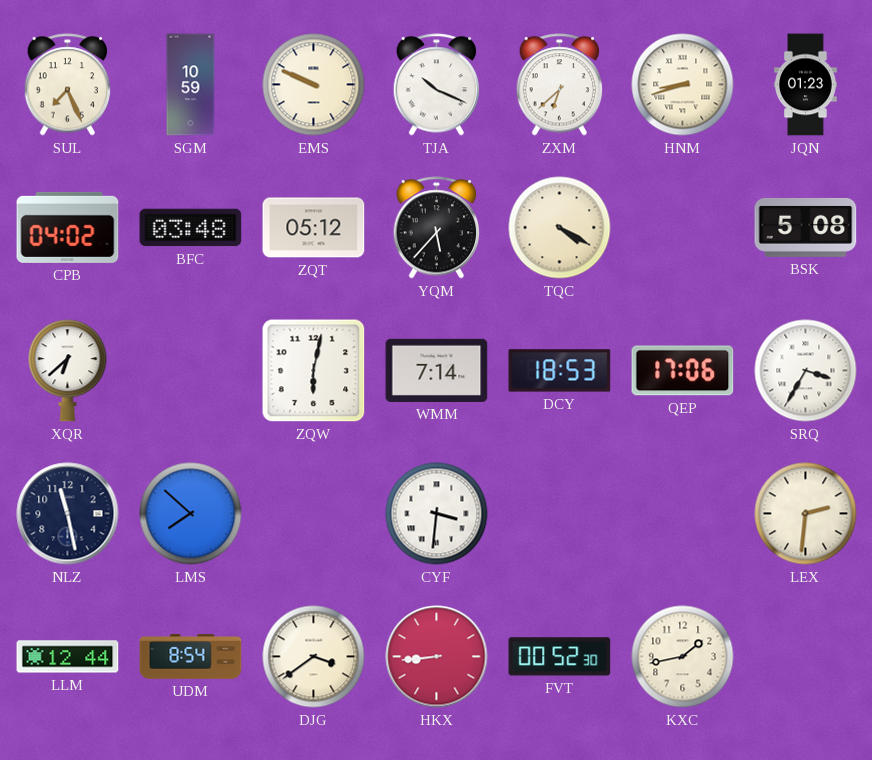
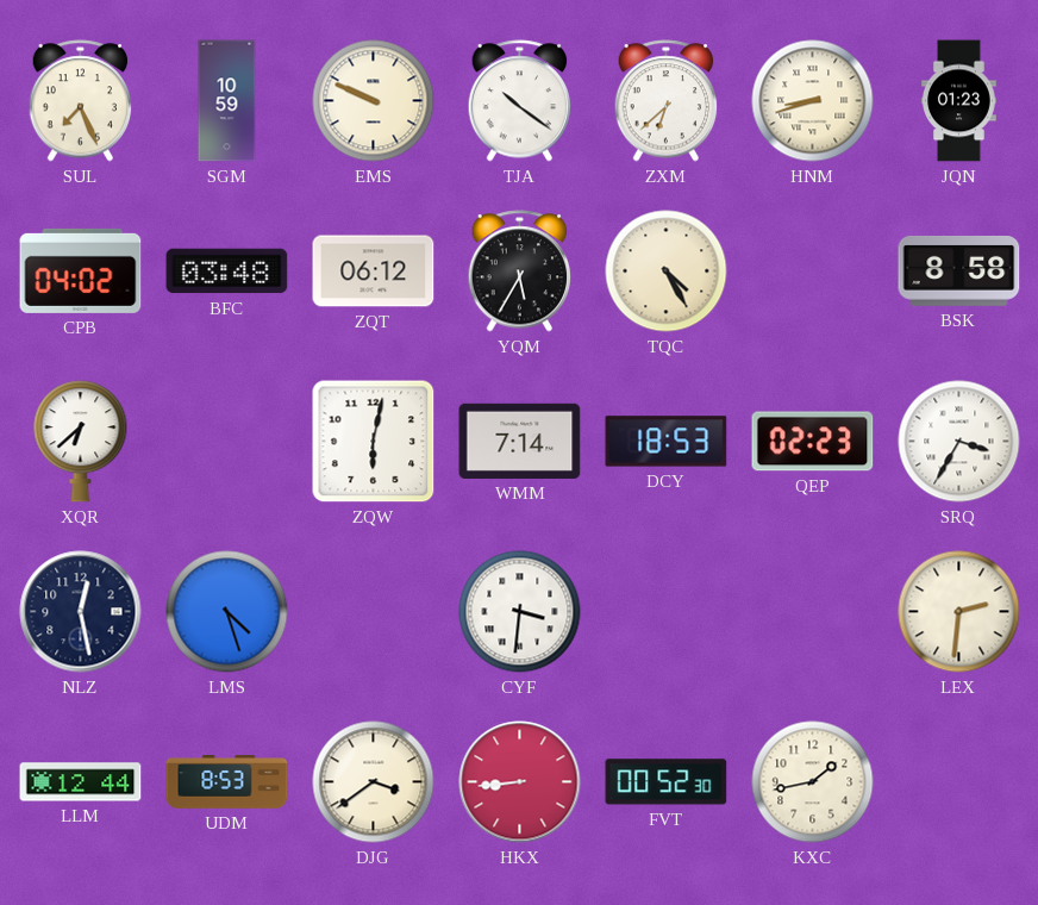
TJA: 10:19 -> 10:21
ZQT: 05:12 -> 06:12
YQM: 5:37 -> 5:35
TQC: 4:20 -> 4:25
BSK: 5:08 -> 8:58
QEP: 17:06 -> 02:23
NLZ: 11:28 -> 12:28
LMS: 7:52 -> 4:27
UDM: 8:54 -> 8:53
